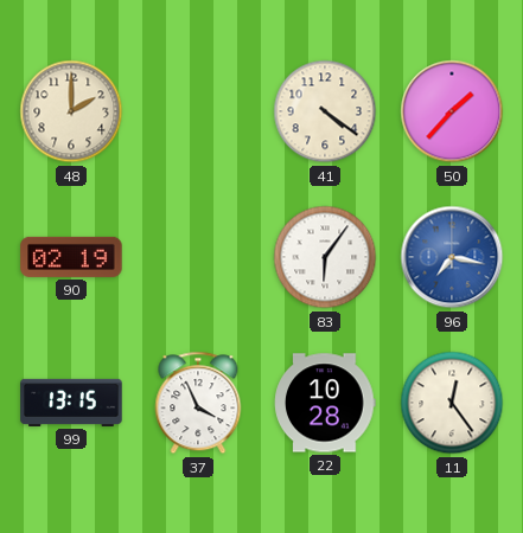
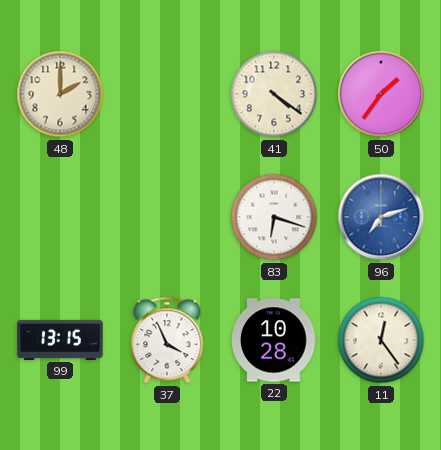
50: 1:37 -> 1:36
90: 02:19 -> none
83: 6:06 -> 6:18
96: 7:17 -> 7:12
